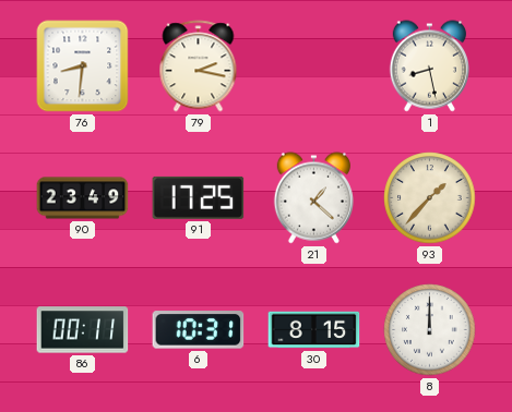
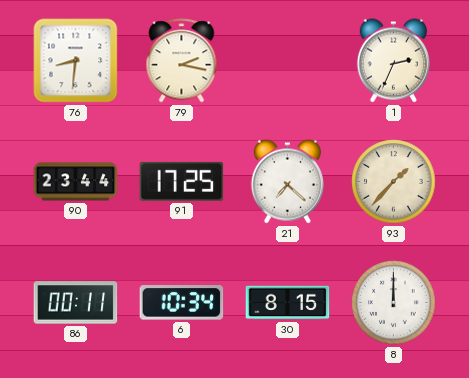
1: 8:28 -> 2:34
90: 23:49 -> 23:44
21: 1:22 -> 7:22
6: 10:31 -> 10:34
